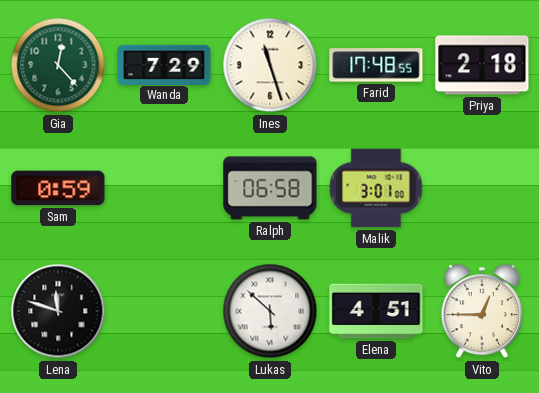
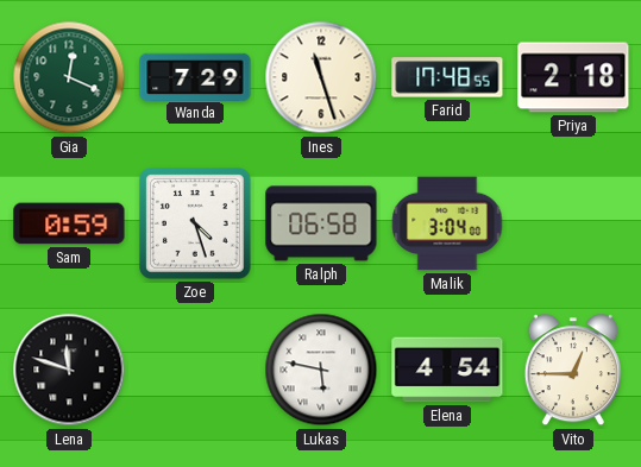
Gia: 12:23 -> 12:19
Zoe: none -> 4:27
Malik: 3:01 -> 3:04
Lukas: 5:52 -> 5:47
Elena: 4:51 -> 4:54
